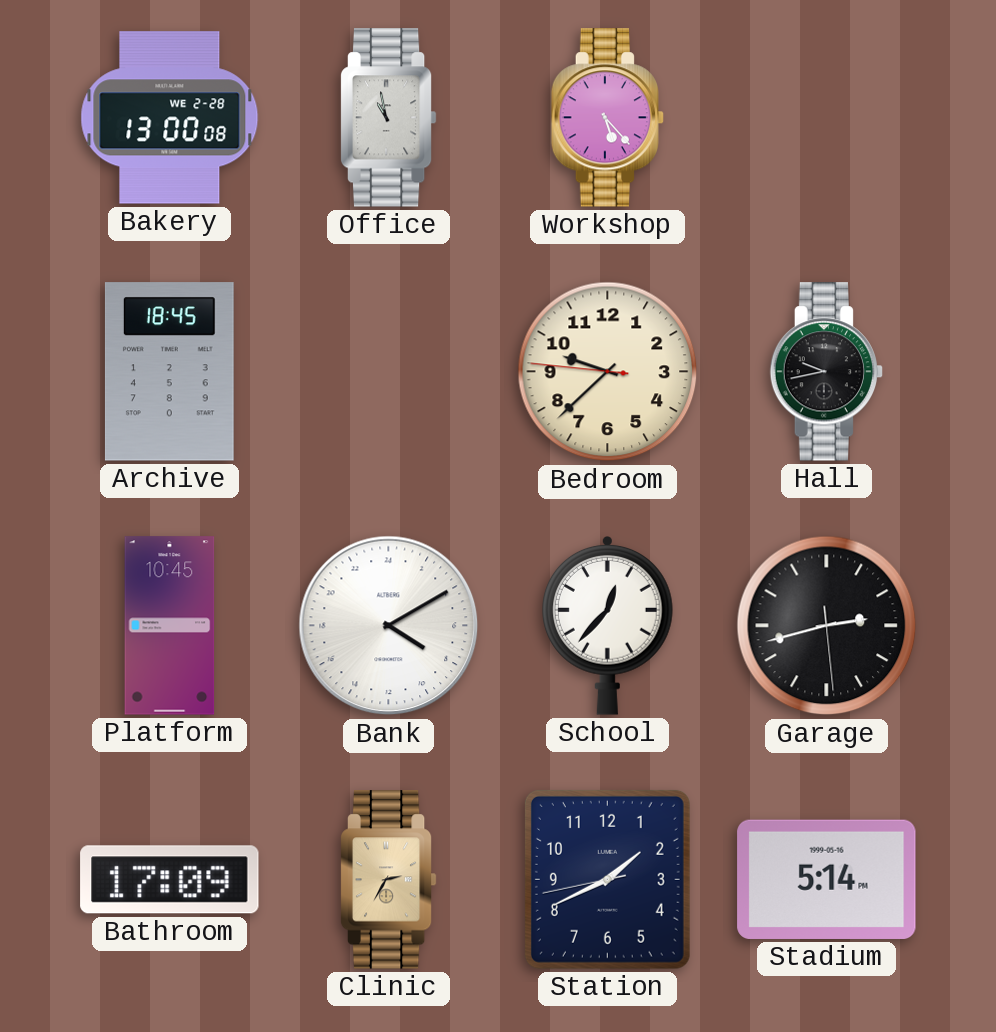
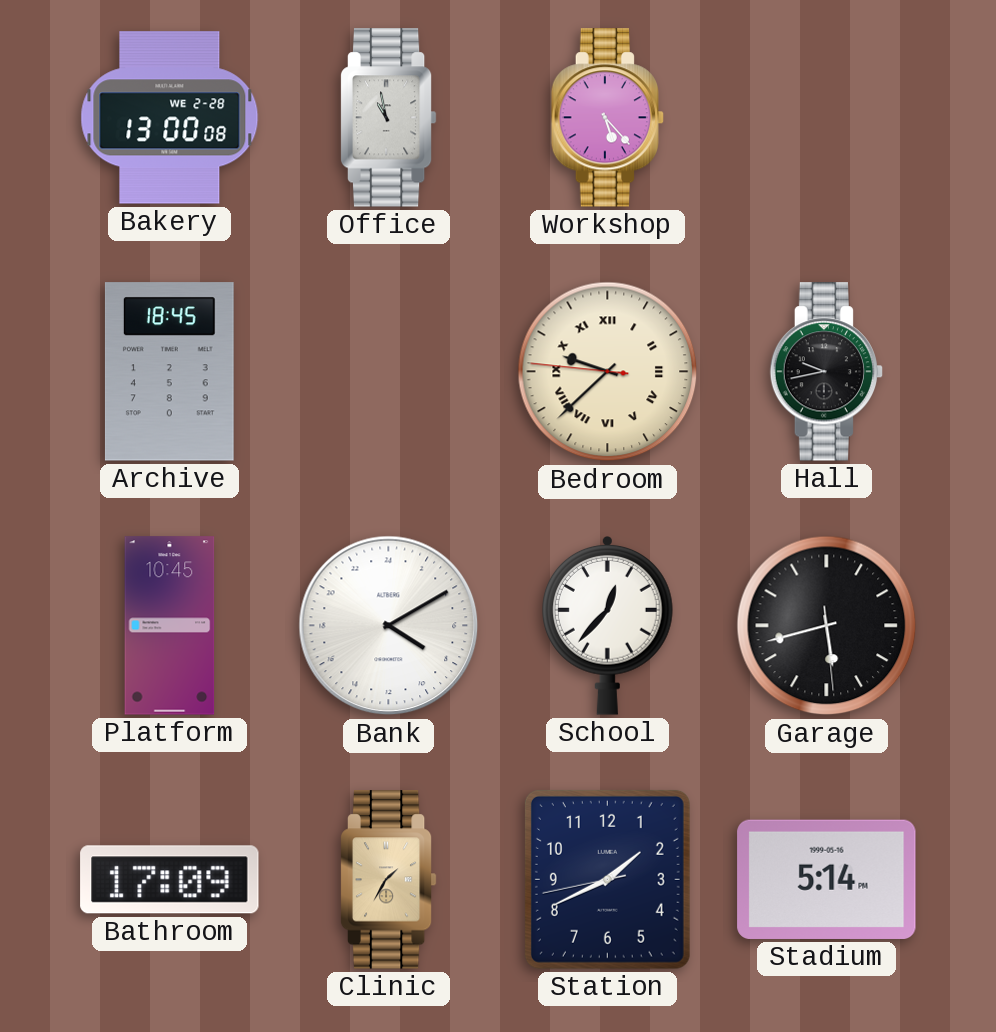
Bedroom numerals: Arabic -> Roman
Garage: 2:42 -> 5:42
Clinic: 2:35 -> 1:35
